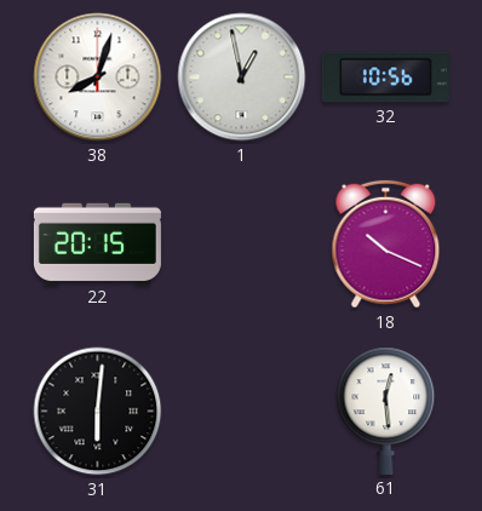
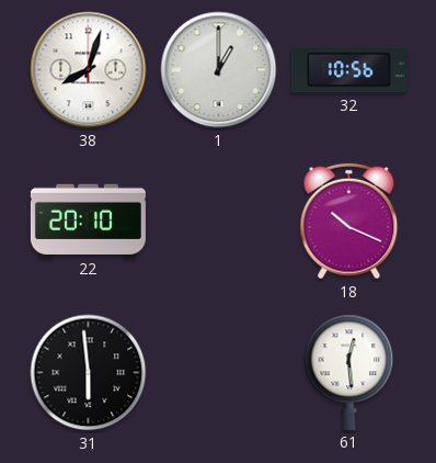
1: 12:58 -> 1:00
22: 20:15 -> 20:10
31: 6:01 -> 5:59
